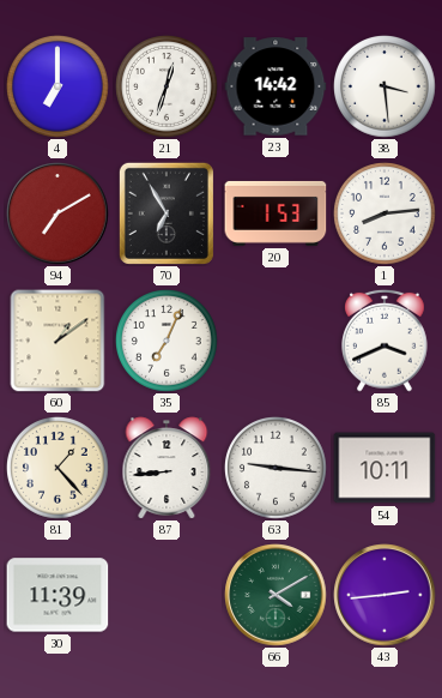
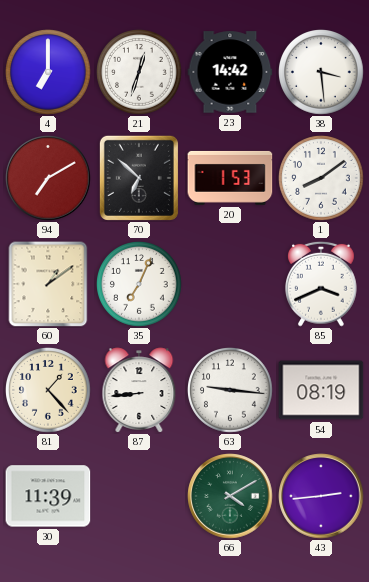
70: 6:55 -> 6:52
1: 8:14 -> 8:09
54: 10:11 -> 08:19
